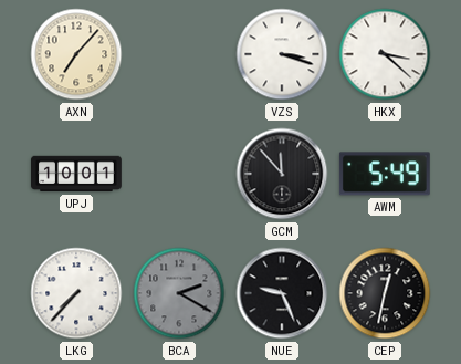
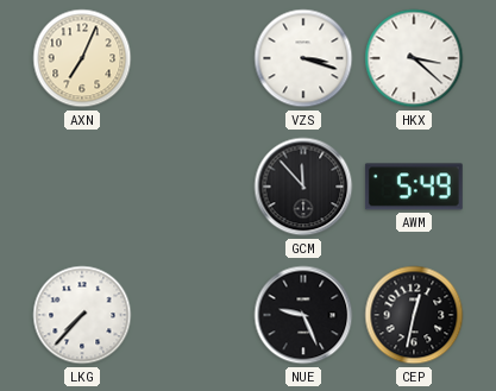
AXN: 7:07 -> 7:04
UPJ: 10:01 -> none
BCA: 2:20 -> none
